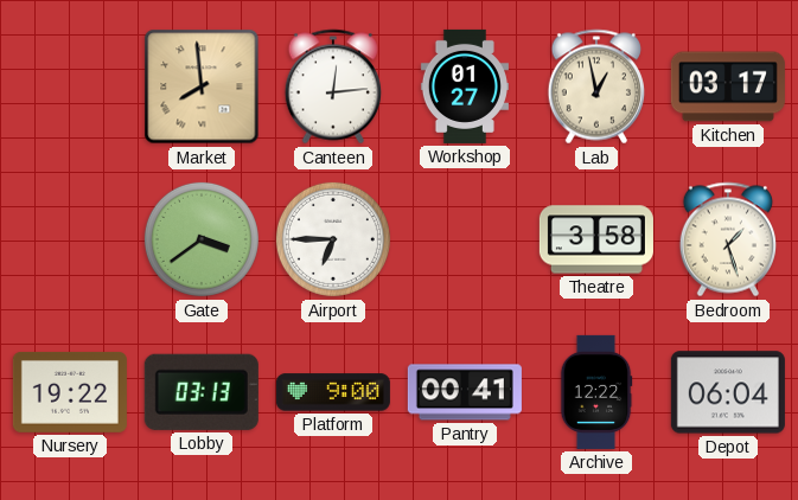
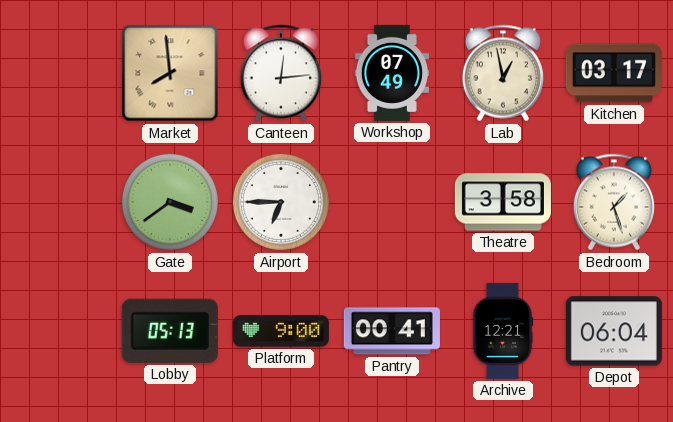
Workshop: 01:27 -> 07:49
Nursery: 19:22 -> none
Lobby: 03:13 -> 05:13
Archive: 12:22 -> 12:21
